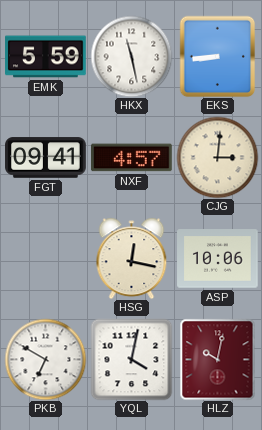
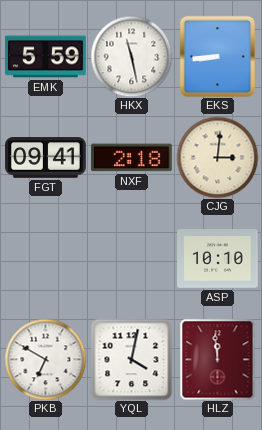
NXF: 4:57 -> 2:18
HSG: 12:17 -> none
ASP: 10:06 -> 10:10
HLZ: 10:02 -> 11:59
